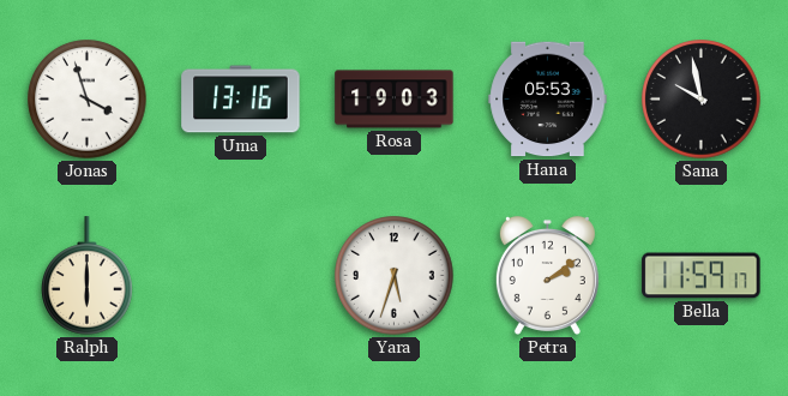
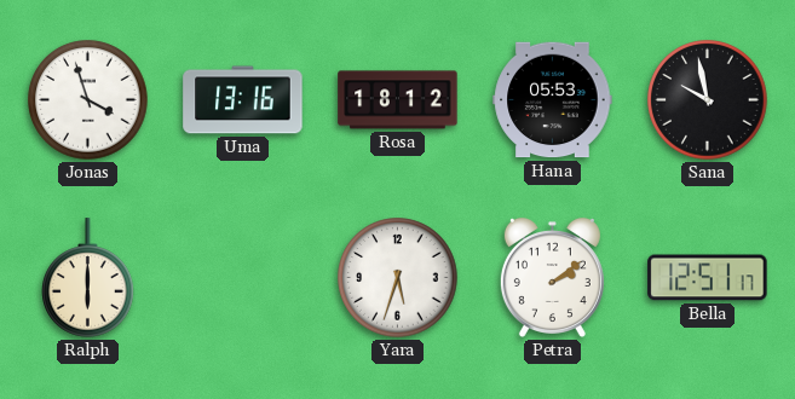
Rosa: 19:03 -> 18:12
Bella: 11:59 -> 12:51
